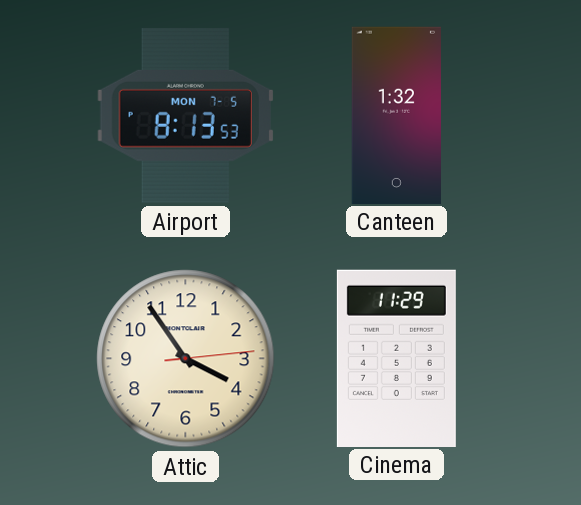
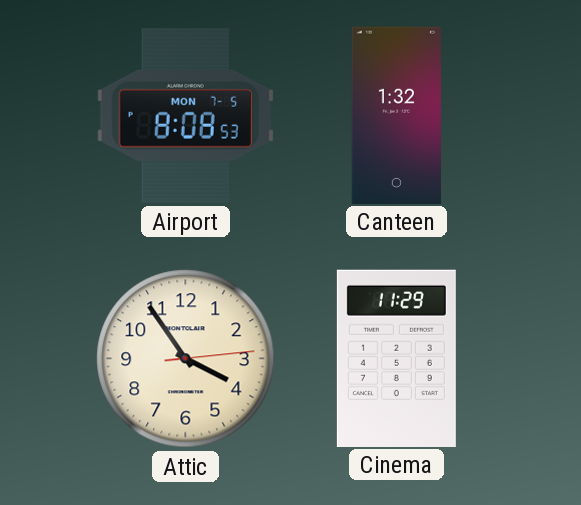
Airport: 8:13 -> 8:08
